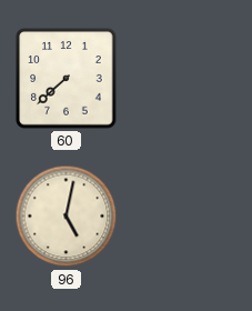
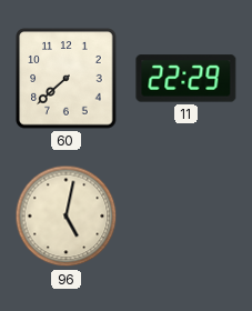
11: none -> 22:29
